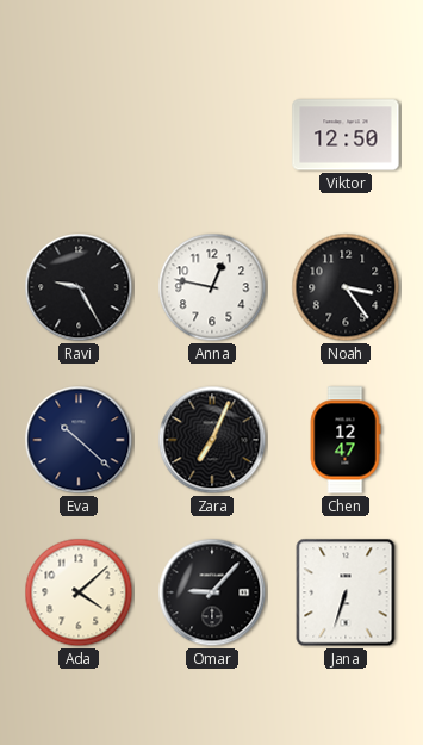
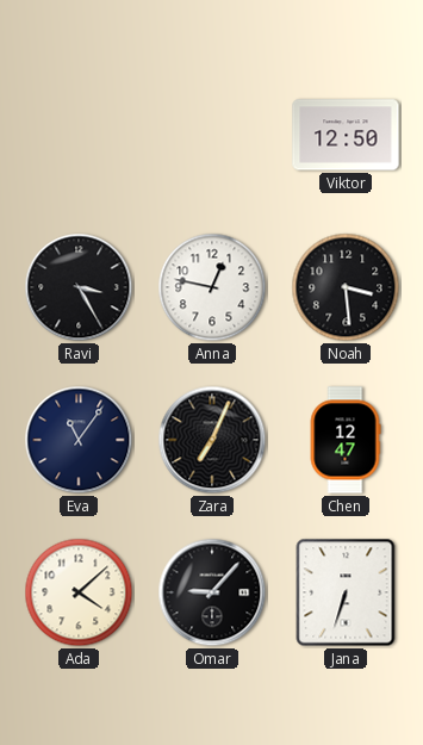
Ravi: 9:25 -> 3:25
Noah: 3:24 -> 3:29
Eva: 10:22 -> 11:06
